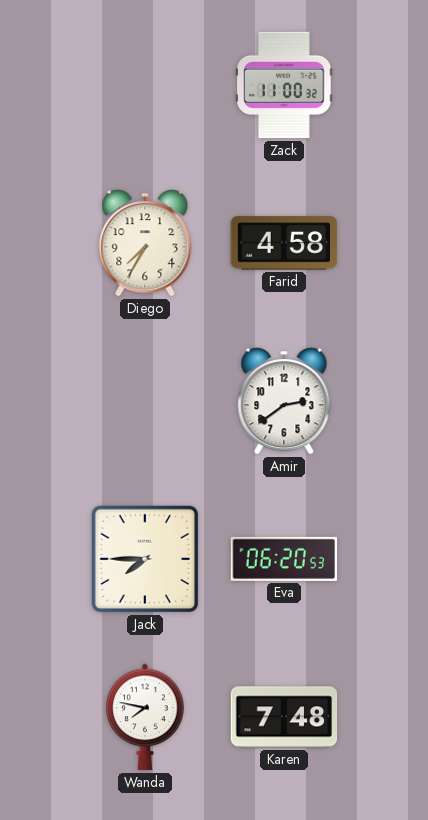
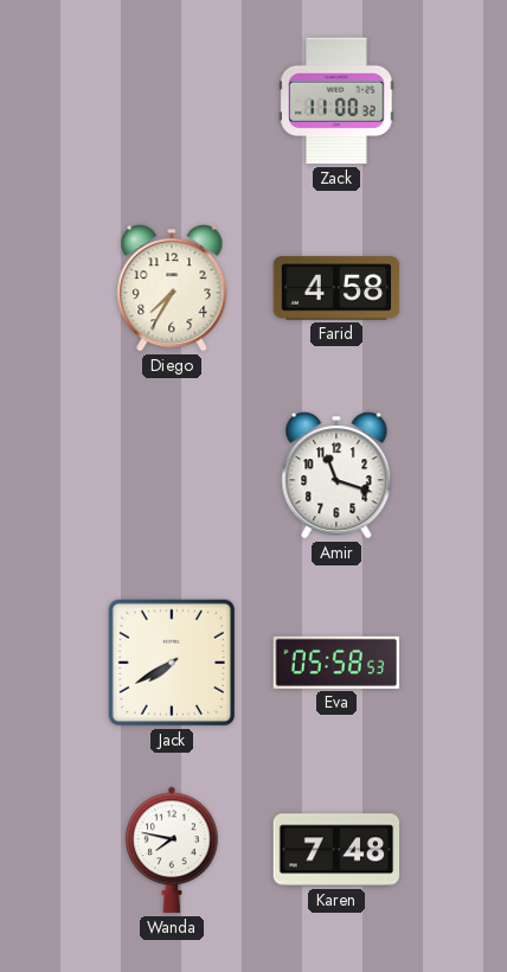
Amir: 2:39 -> 11:18
Jack: 7:45 -> 7:40
Eva: 06:20 -> 05:58
